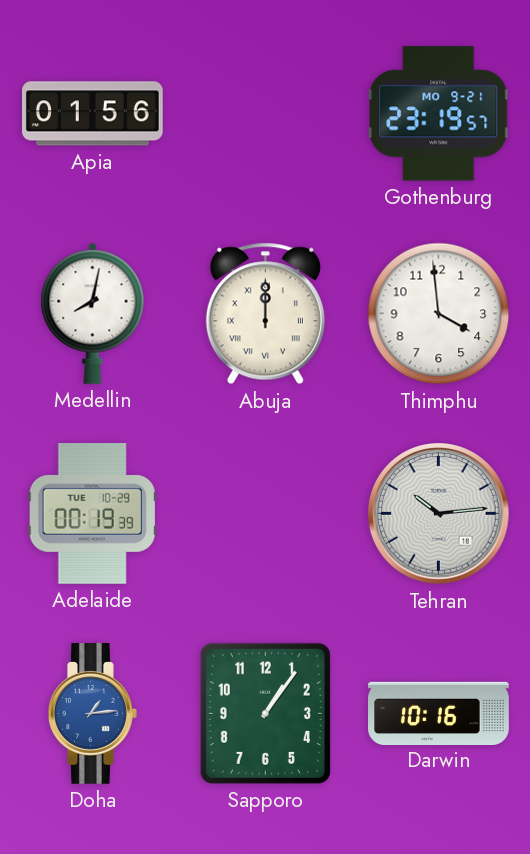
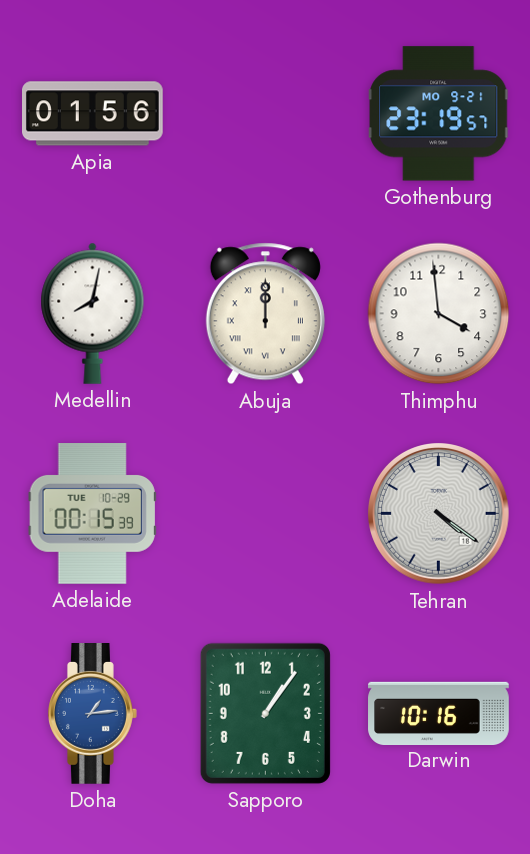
Adelaide: 00:19 -> 00:15
Tehran: 10:14 -> 4:21
